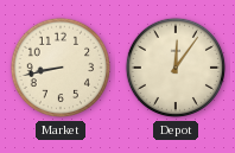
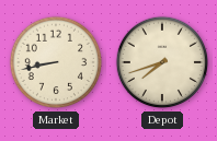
Depot: 12:06 -> 7:42
